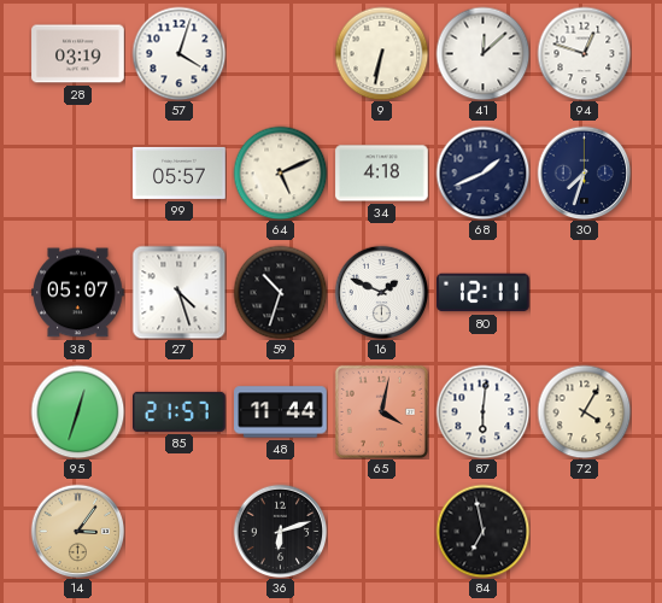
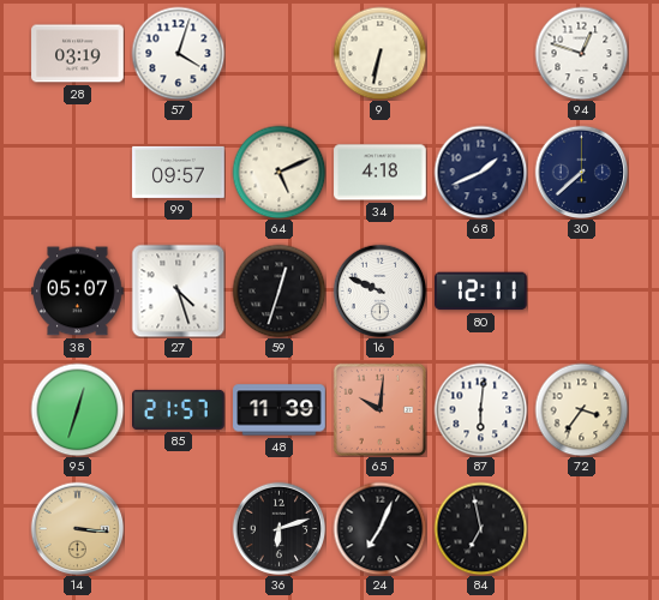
41: 12:08 -> none
99: 05:57 -> 09:57
30: 7:33 -> 7:38
59: 10:33 -> 12:33
16: 1:49 -> 9:49
48: 11:44 -> 11:39
65: 4:02 -> 10:01
72: 4:05 -> 3:36
14: 3:06 -> 3:16
24: none -> 7:04
